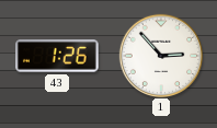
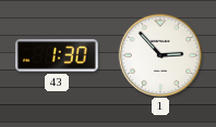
43: 1:26 -> 1:30
